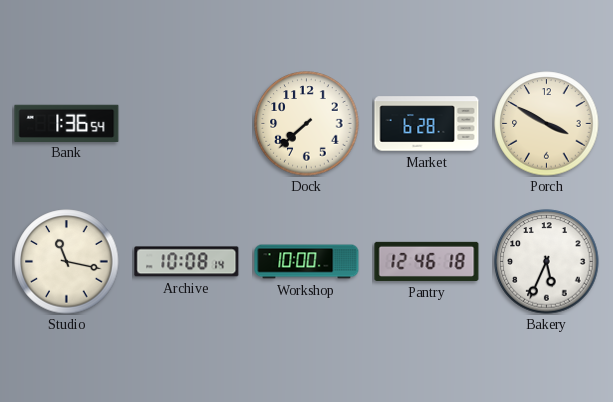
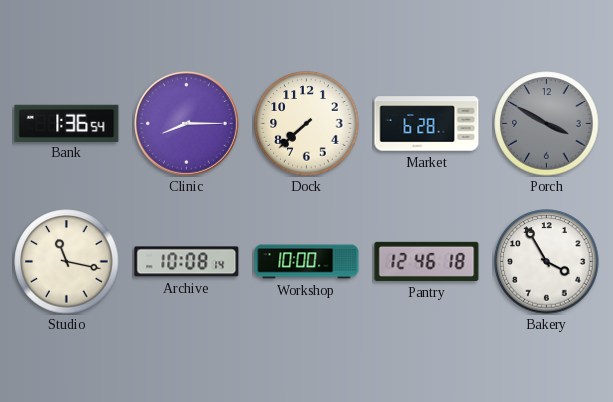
Clinic: none -> 8:15
Porch dial: cream -> grey
Bakery: 5:34 -> 3:55
